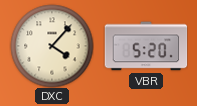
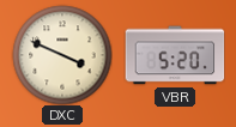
DXC: 4:07 -> 3:49
